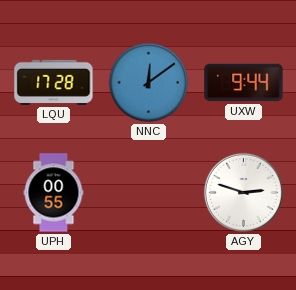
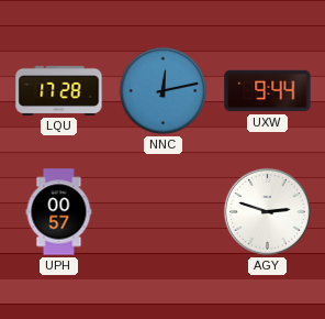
NNC: 12:09 -> 12:13
UPH: 00:55 -> 00:57
